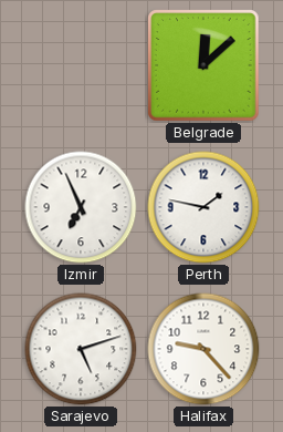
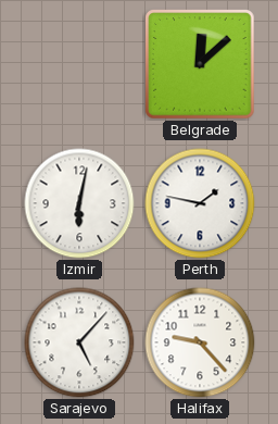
Izmir: 6:56 -> 6:02
Sarajevo: 5:12 -> 5:07
